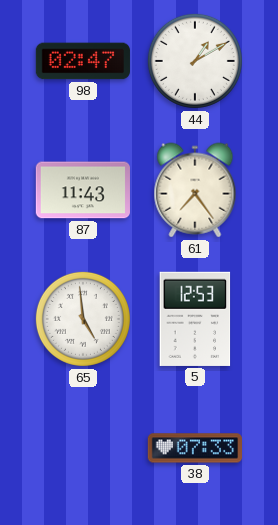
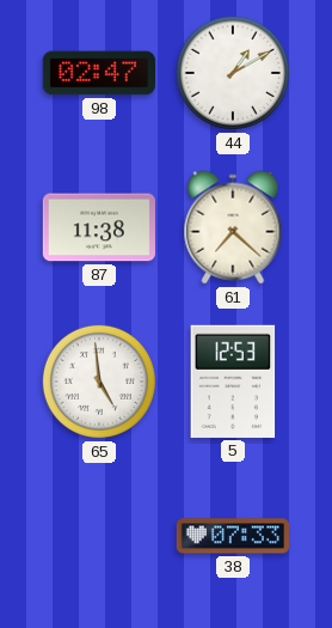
87: 11:43 -> 11:38
61: 7:24 -> 7:22
